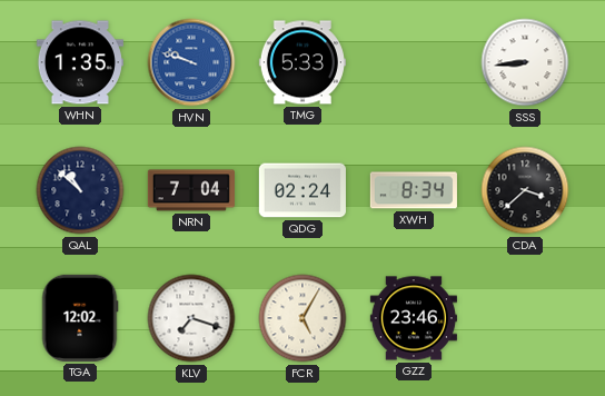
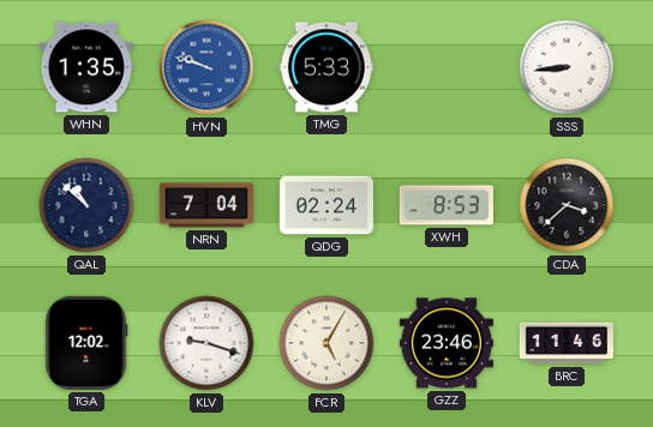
XWH: 8:34 -> 8:53
KLV: 7:18 -> 9:18
BRC: none -> 11:46
